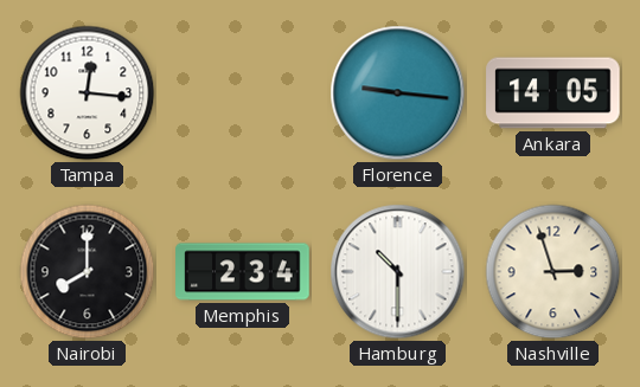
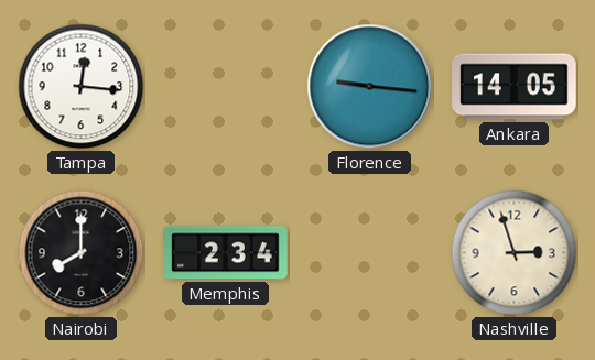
Hamburg: 10:30 -> none
